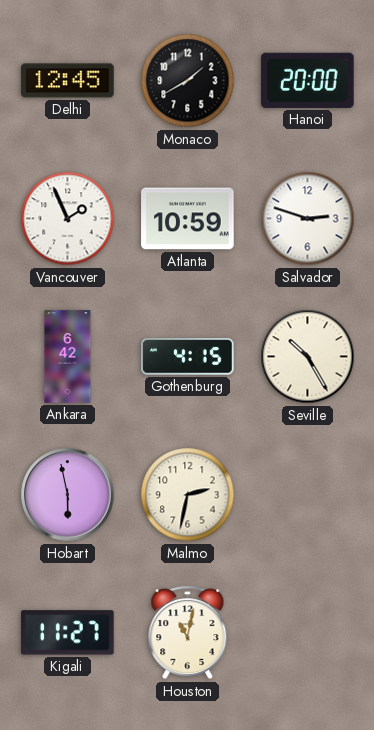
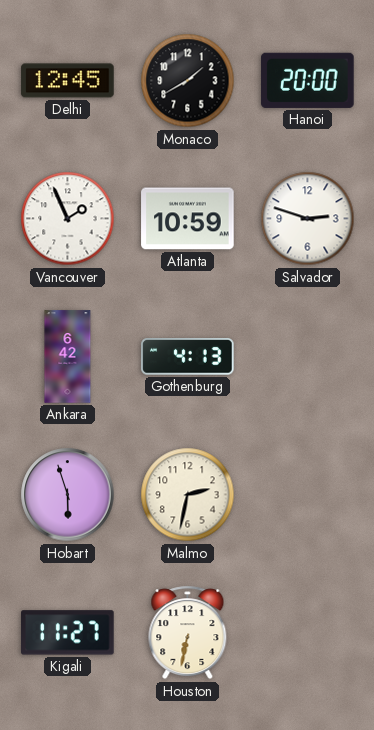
Gothenburg: 4:15 -> 4:13
Seville: 10:25 -> none
Hobart: 5:58 -> 5:57
Houston: 11:02 -> 6:32
